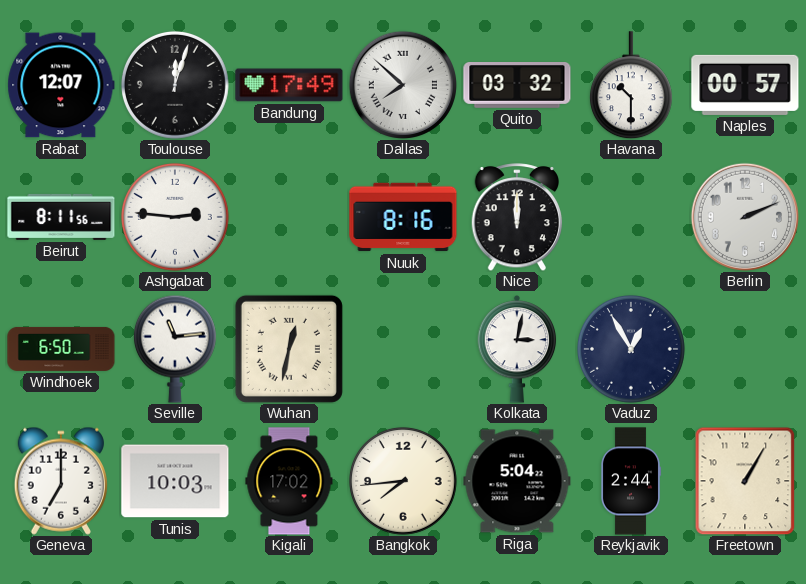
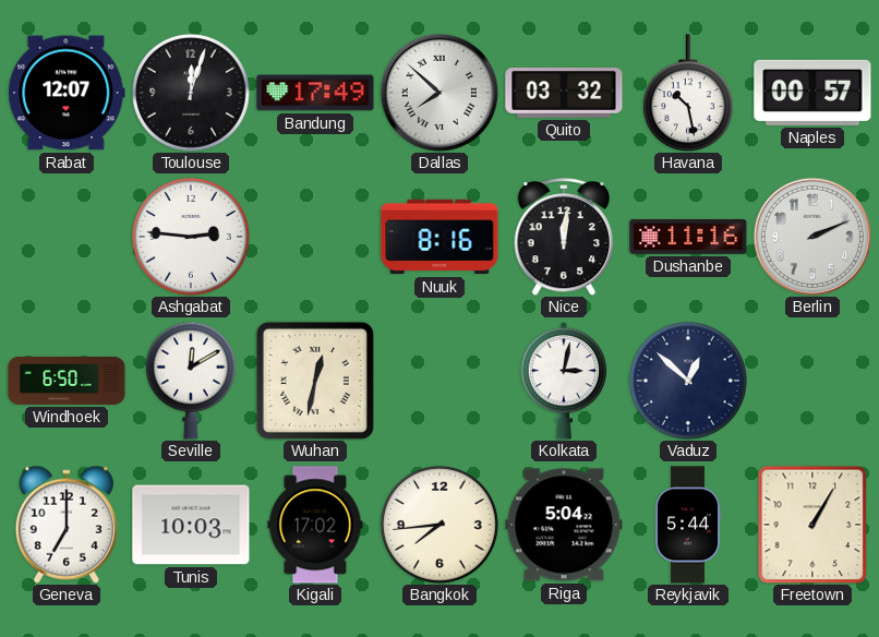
Havana: 10:30 -> 10:28
Beirut: 8:11 -> none
Nice: 12:00 -> 12:01
Dushanbe: none -> 11:16
Seville: 11:14 -> 12:10
Vaduz: 12:55 -> 12:52
Reykjavik: 2:44 -> 5:44
